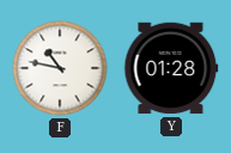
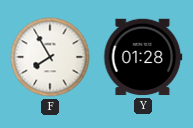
F: 10:47 -> 7:55
